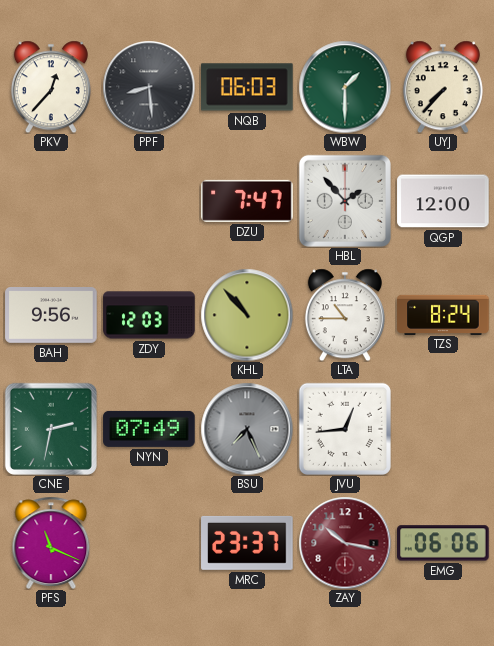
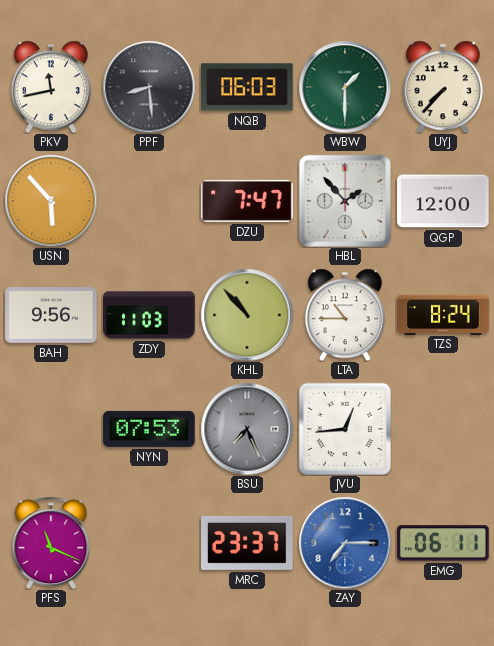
PKV: 12:37 -> 11:43
USN: none -> 5:53
ZDY: 12:03 -> 11:03
CNE: 2:32 -> none
NYN: 07:49 -> 07:53
ZAY: 10:17 -> 7:15
ZAY dial: burgundy -> blue
EMG: 06:06 -> 06:11
